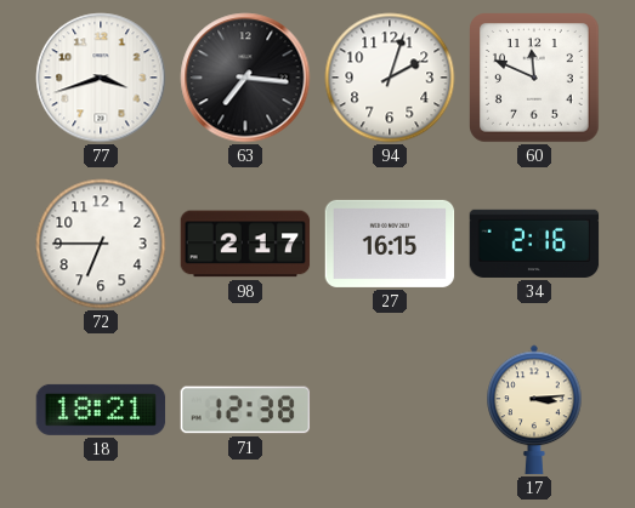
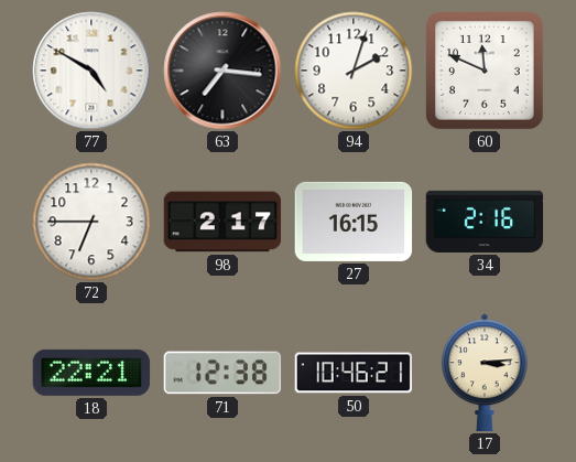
77: 3:42 -> 4:50
18: 18:21 -> 22:21
50: none -> 10:46
